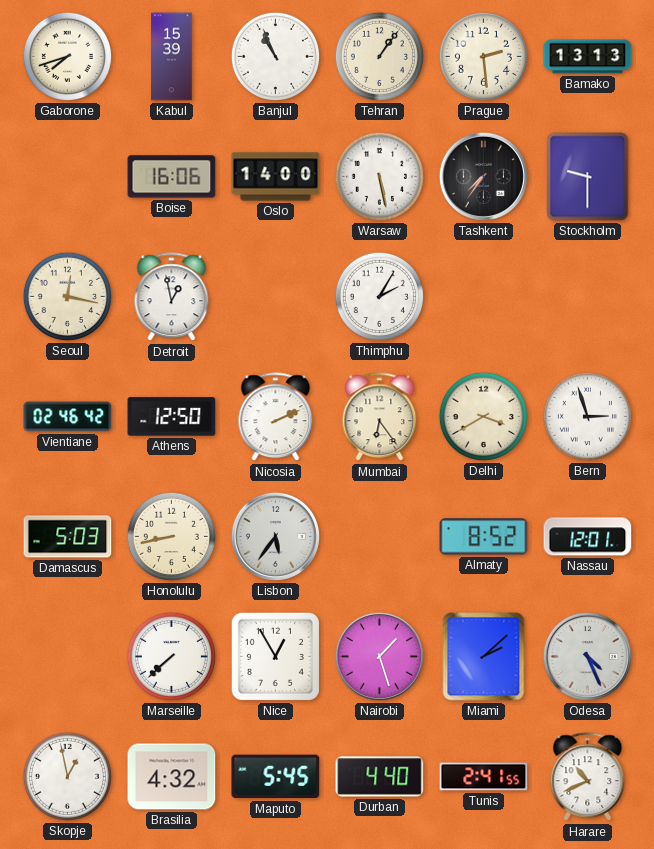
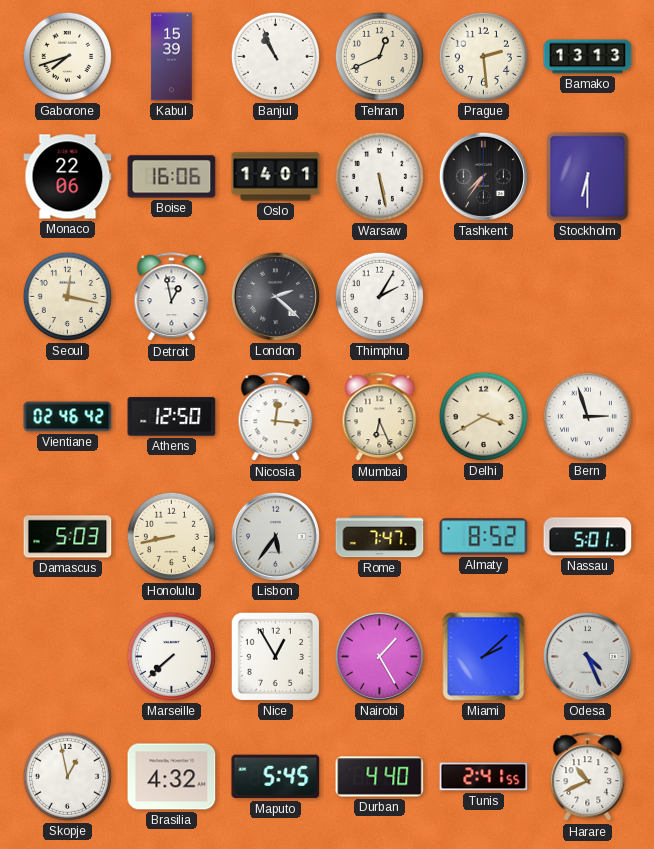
Tehran: 1:06 -> 12:41
Monaco: none -> 22:06
Oslo: 14:00 -> 14:01
Stockholm: 9:30 -> 6:30
London: none -> 2:22
Nicosia: 2:11 -> 12:16
Mumbai: 6:24 -> 6:26
Rome: none -> 7:47
Nassau: 12:01 -> 5:01
Nairobi: 1:27 -> 1:25
